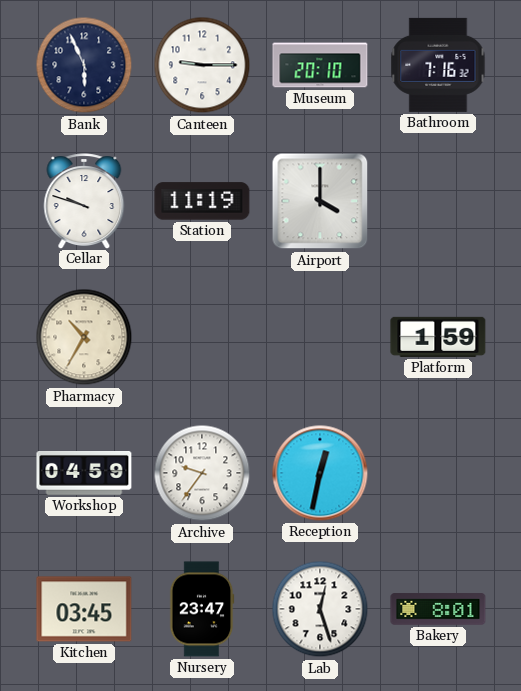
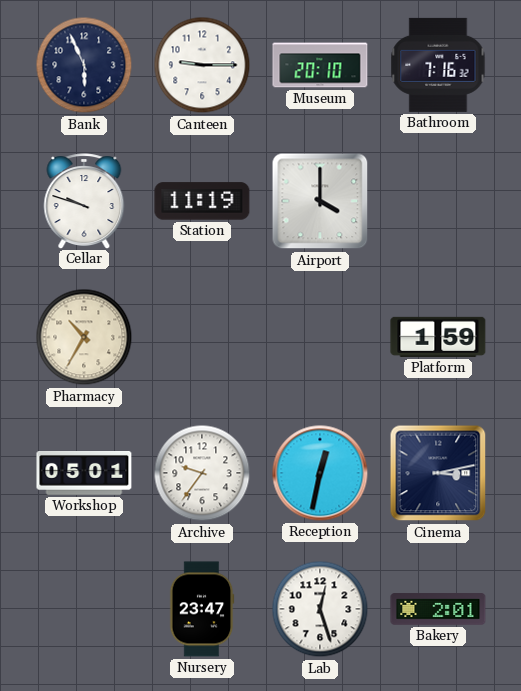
Workshop: 04:59 -> 05:01
Cinema: none -> 3:13
Kitchen: 03:45 -> none
Bakery: 8:01 -> 2:01
